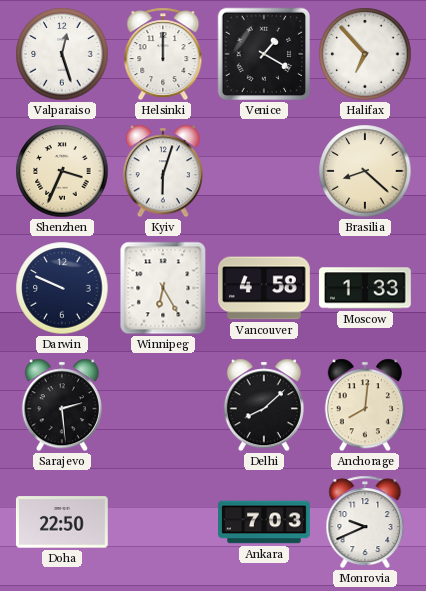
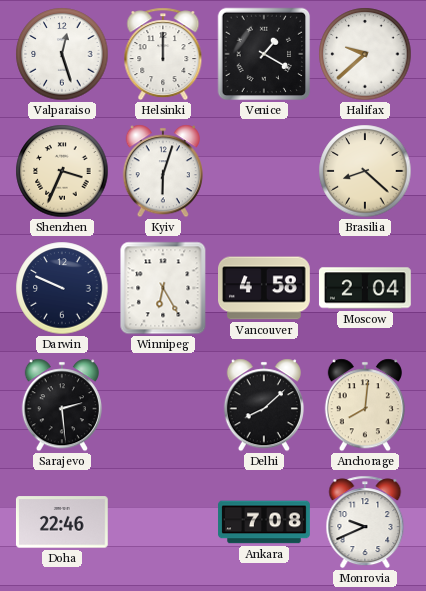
Halifax: 6:53 -> 9:38
Moscow: 1:33 -> 2:04
Doha: 22:50 -> 22:46
Ankara: 7:03 -> 7:08
